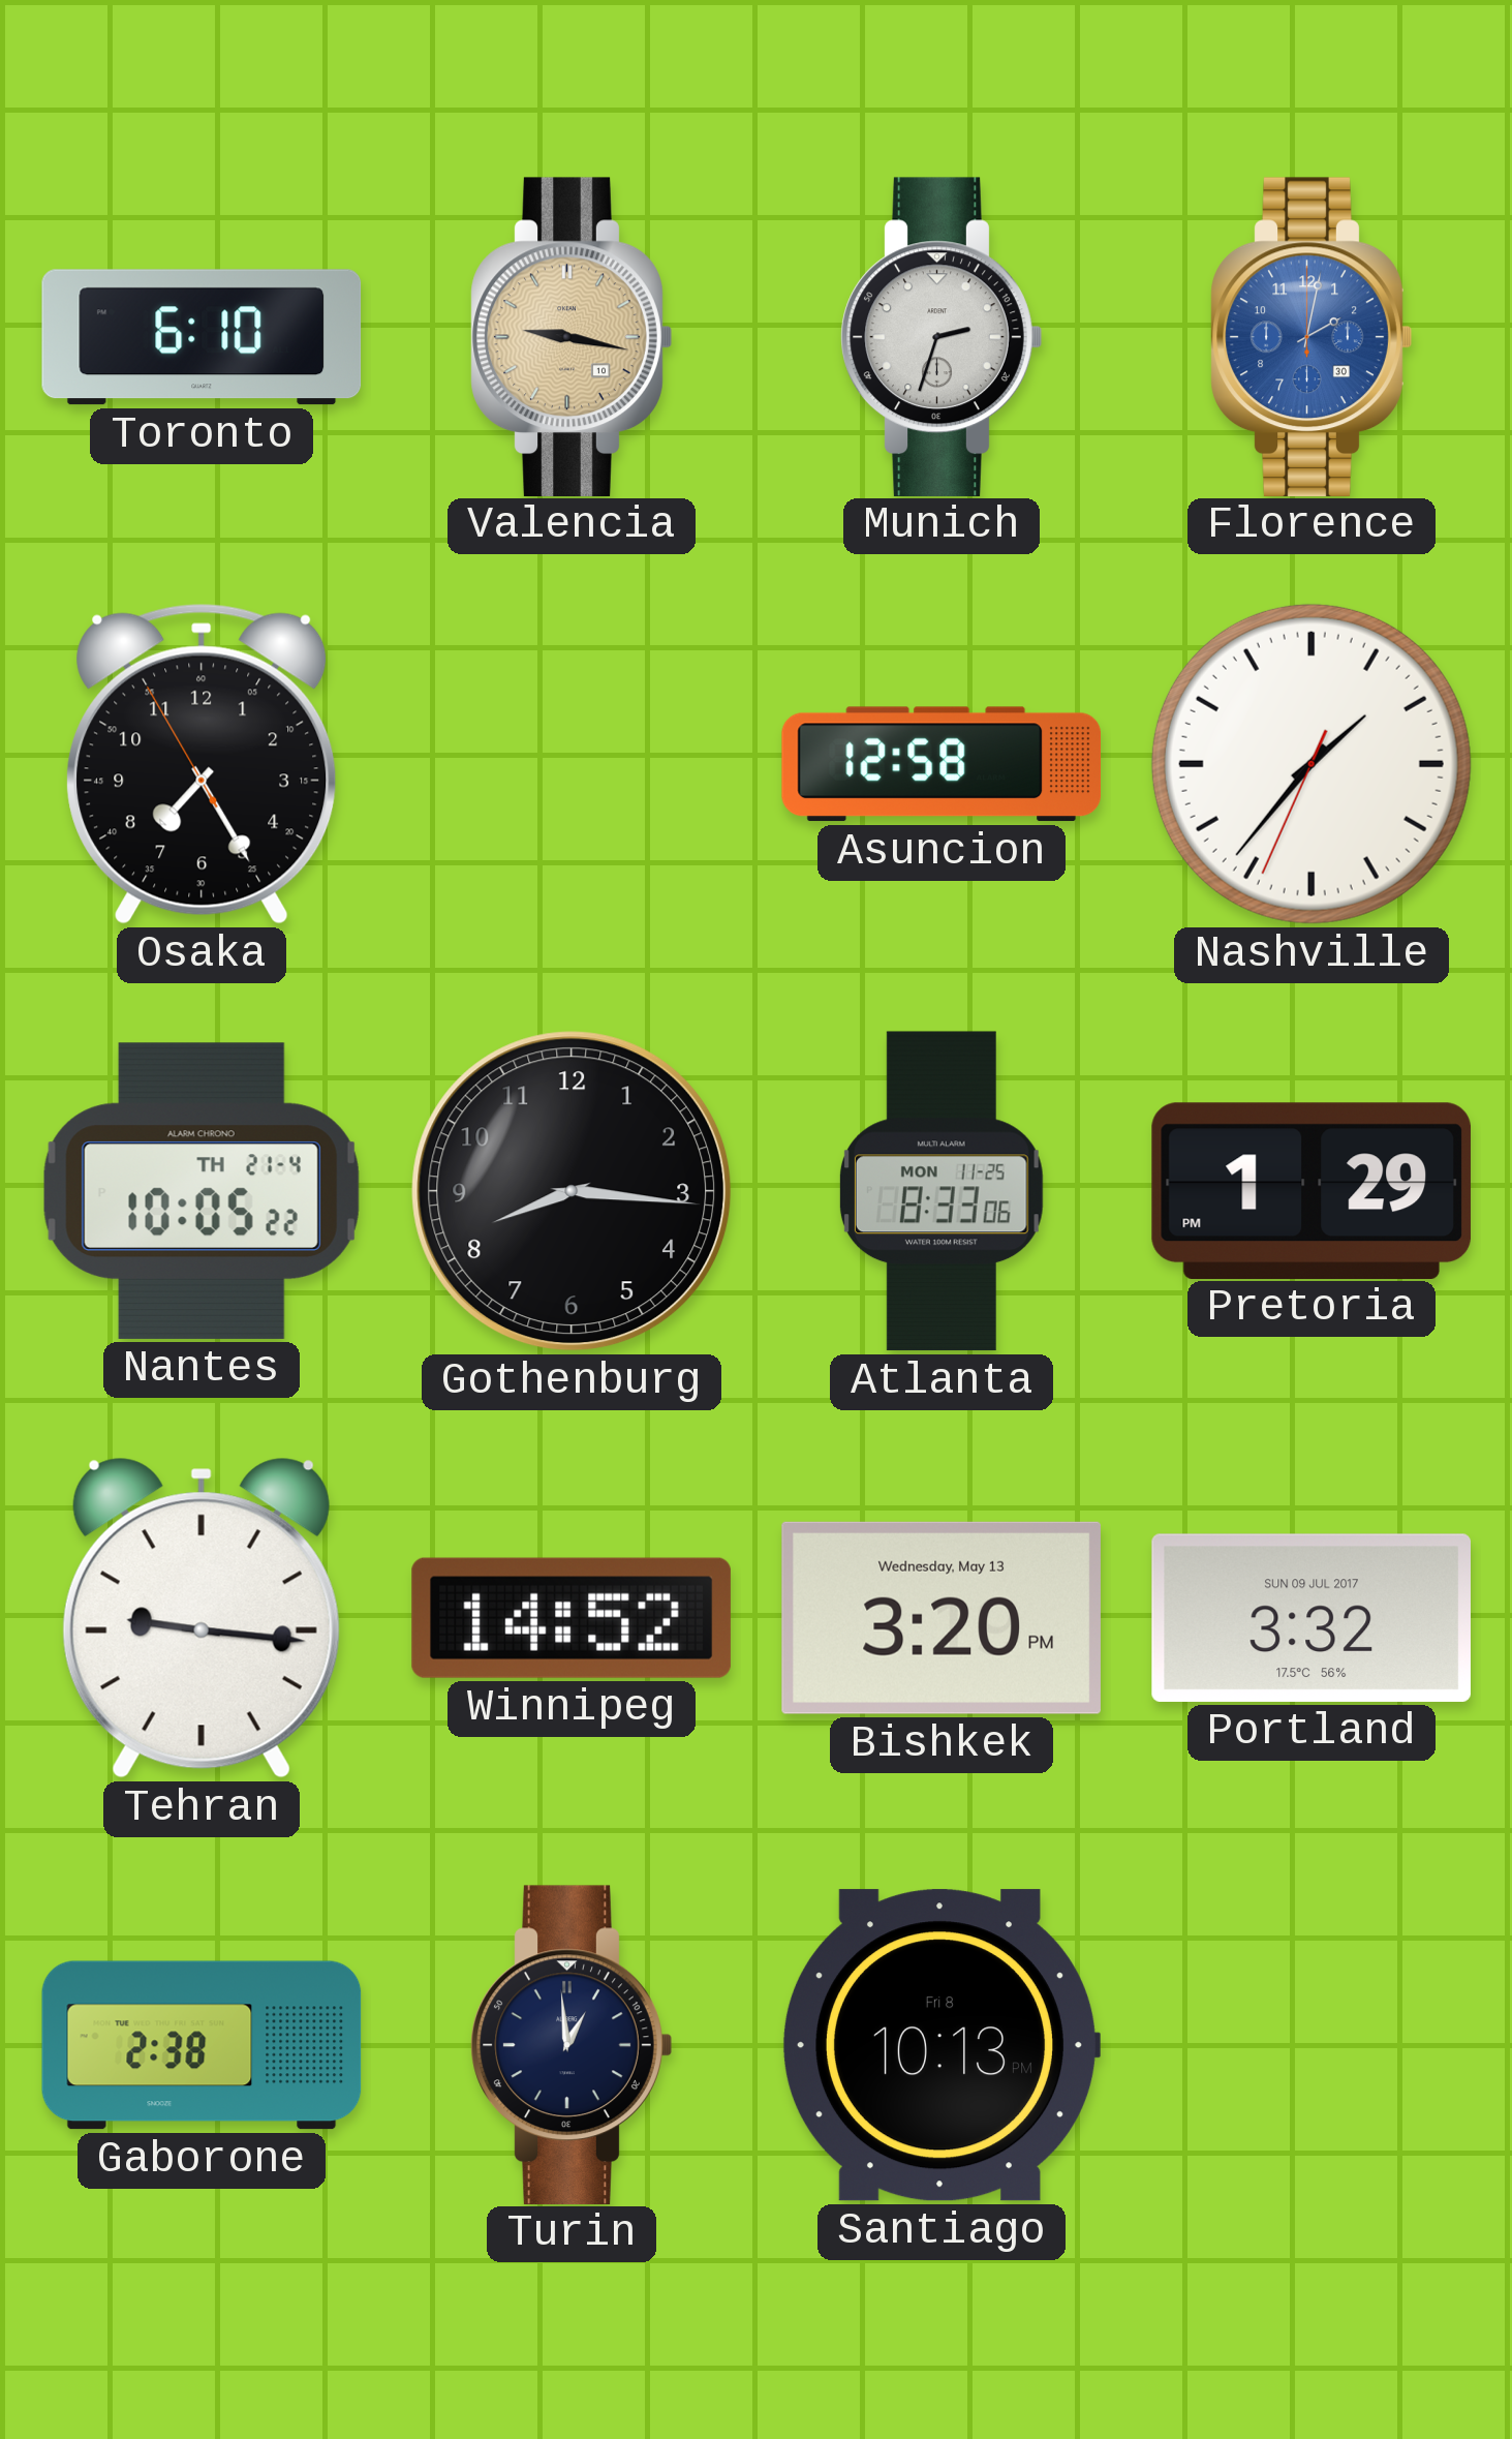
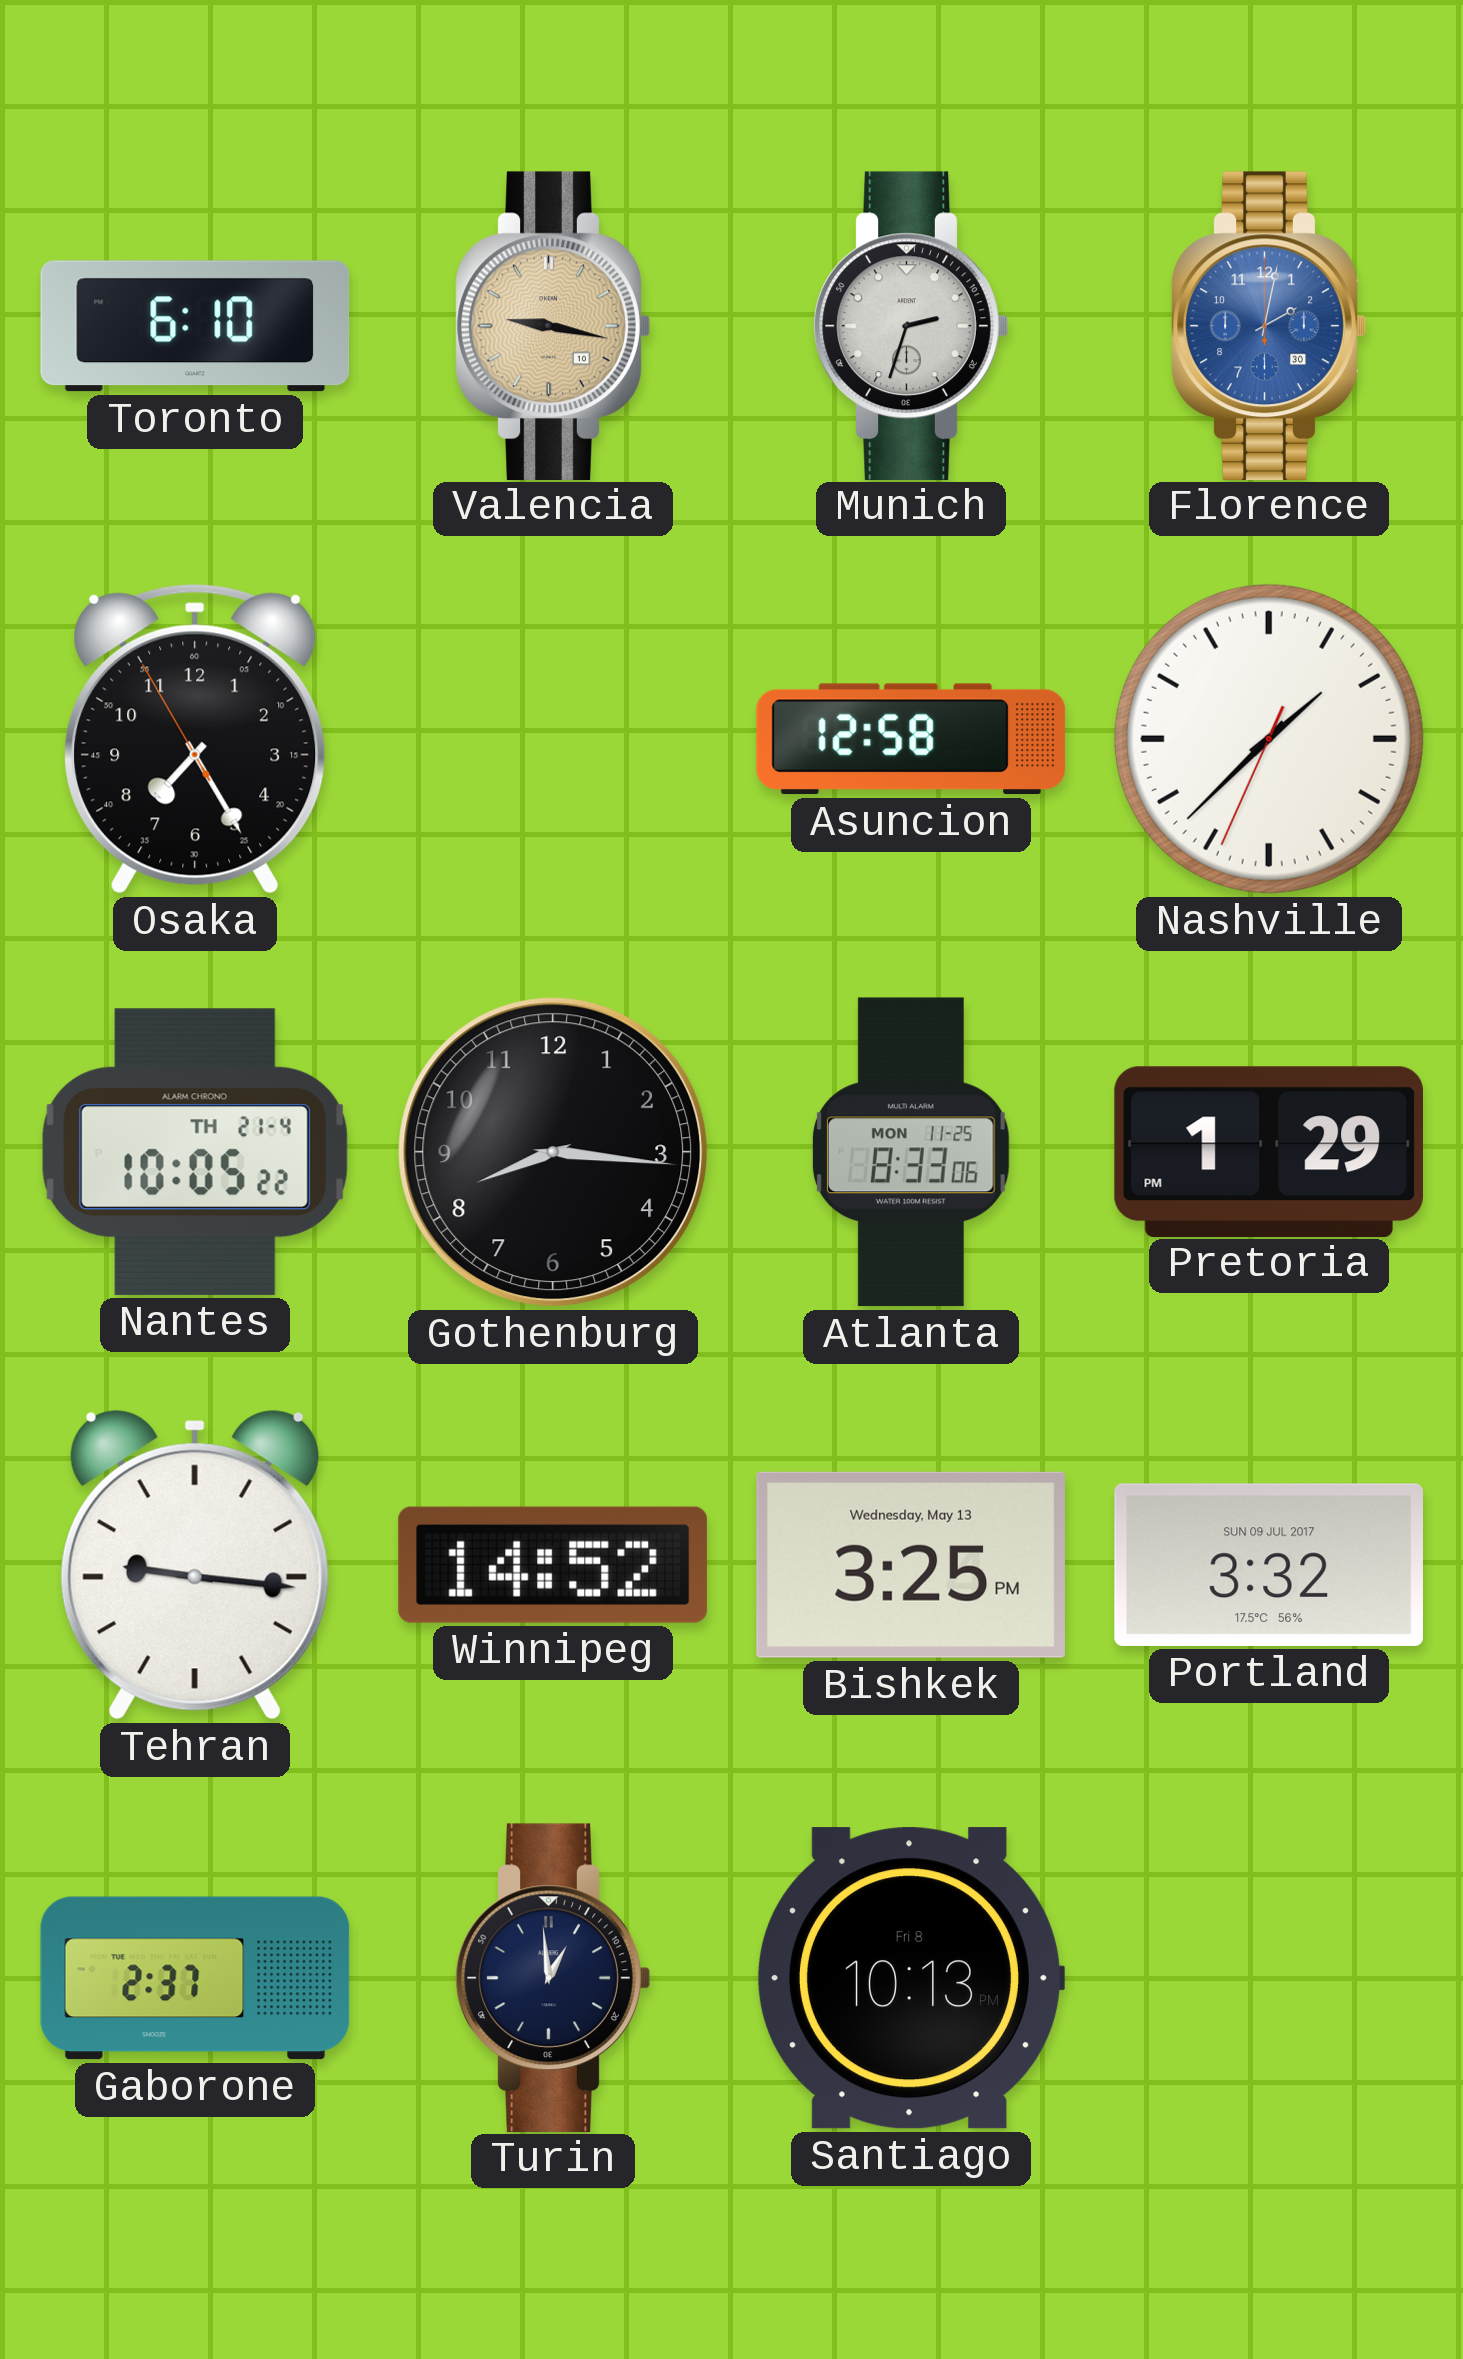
Nashville: 1:36 -> 1:37
Bishkek: 3:20 -> 3:25
Gaborone: 2:38 -> 2:37
